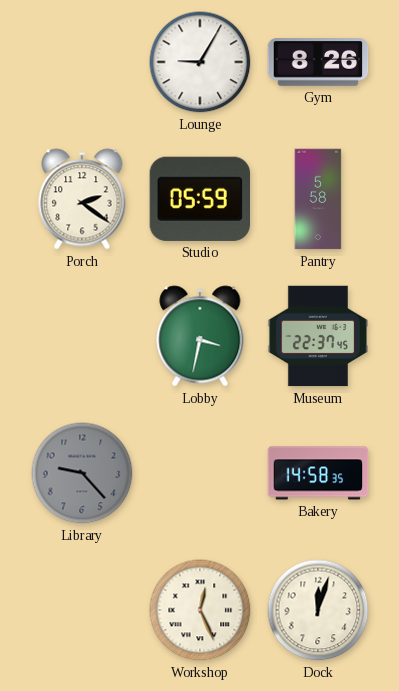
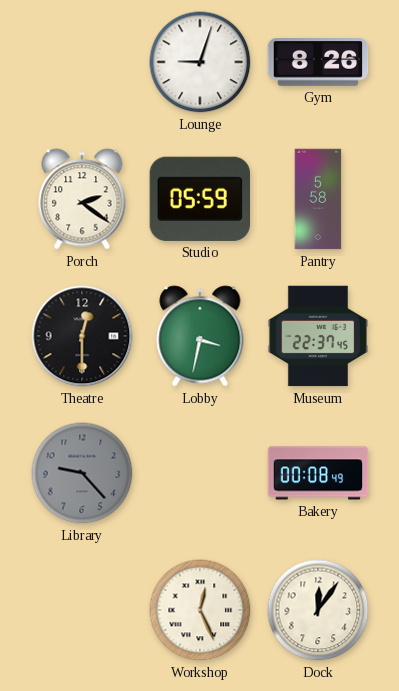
Lounge: 9:05 -> 9:03
Theatre: none -> 12:30
Bakery: 14:58 -> 00:08
Dock: 12:03 -> 12:06
